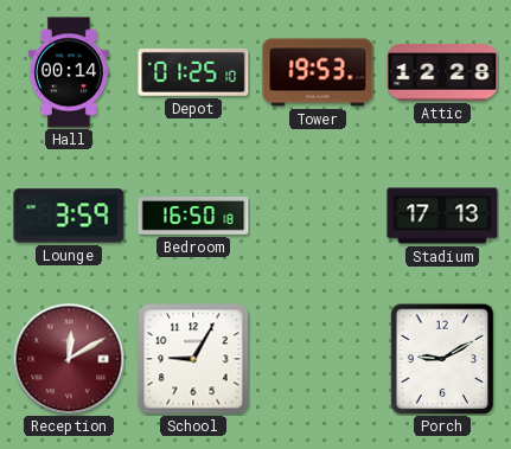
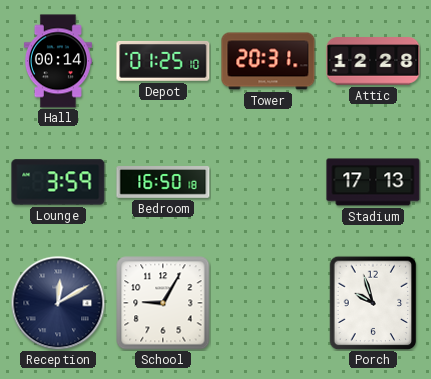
Tower: 19:53 -> 20:31
Reception dial: burgundy -> navy
Porch: 9:10 -> 9:57
